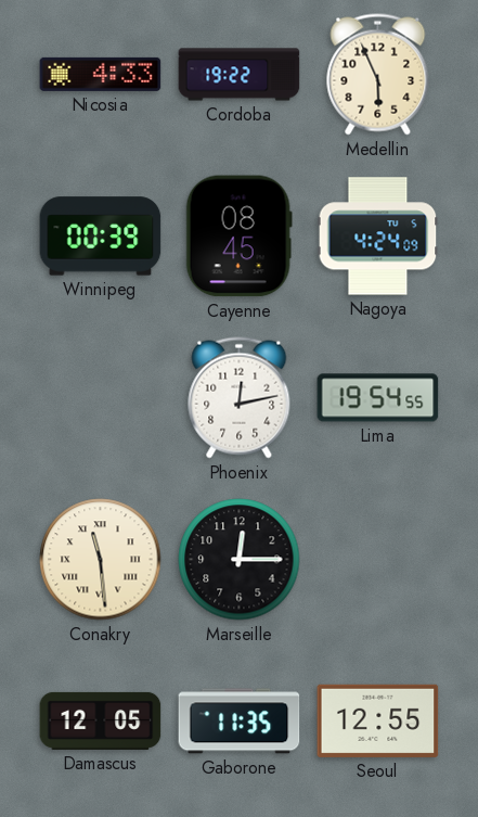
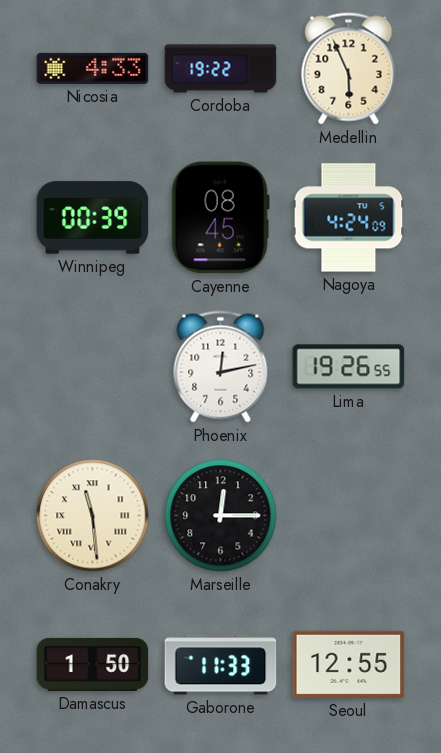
Lima: 19:54 -> 19:26
Damascus: 12:05 -> 1:50
Gaborone: 11:35 -> 11:33
